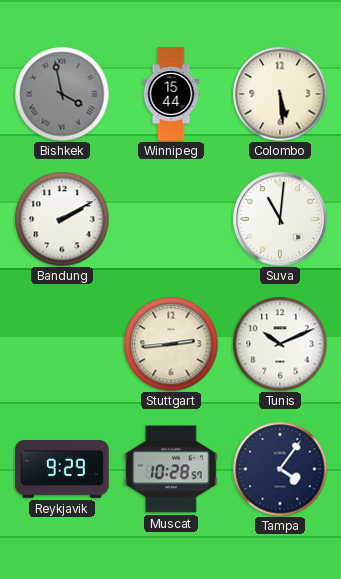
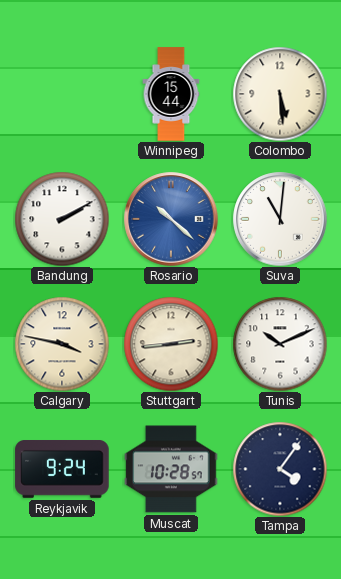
Bishkek: 3:58 -> none
Rosario: none -> 10:22
Calgary: none -> 3:47
Reykjavik: 9:29 -> 9:24
